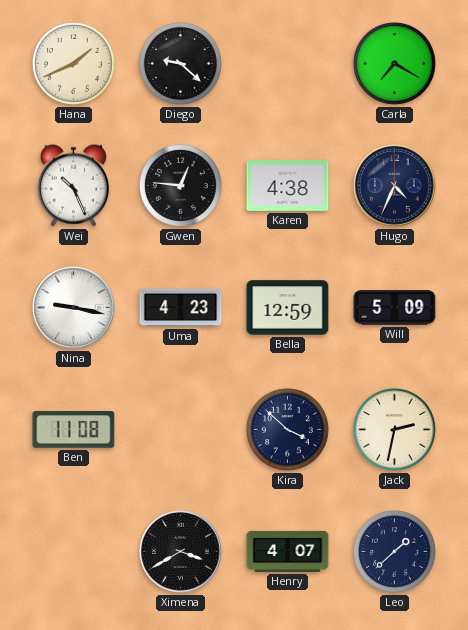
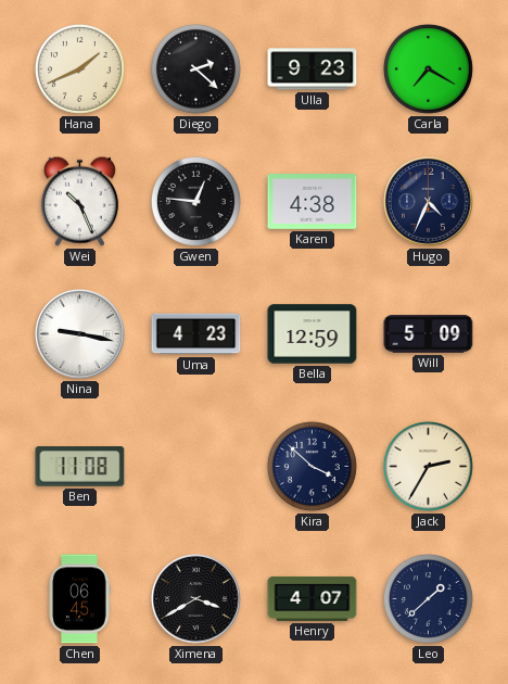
Diego: 9:22 -> 2:22
Ulla: none -> 9:23
Jack: 2:32 -> 2:35
Chen: none -> 06:45
